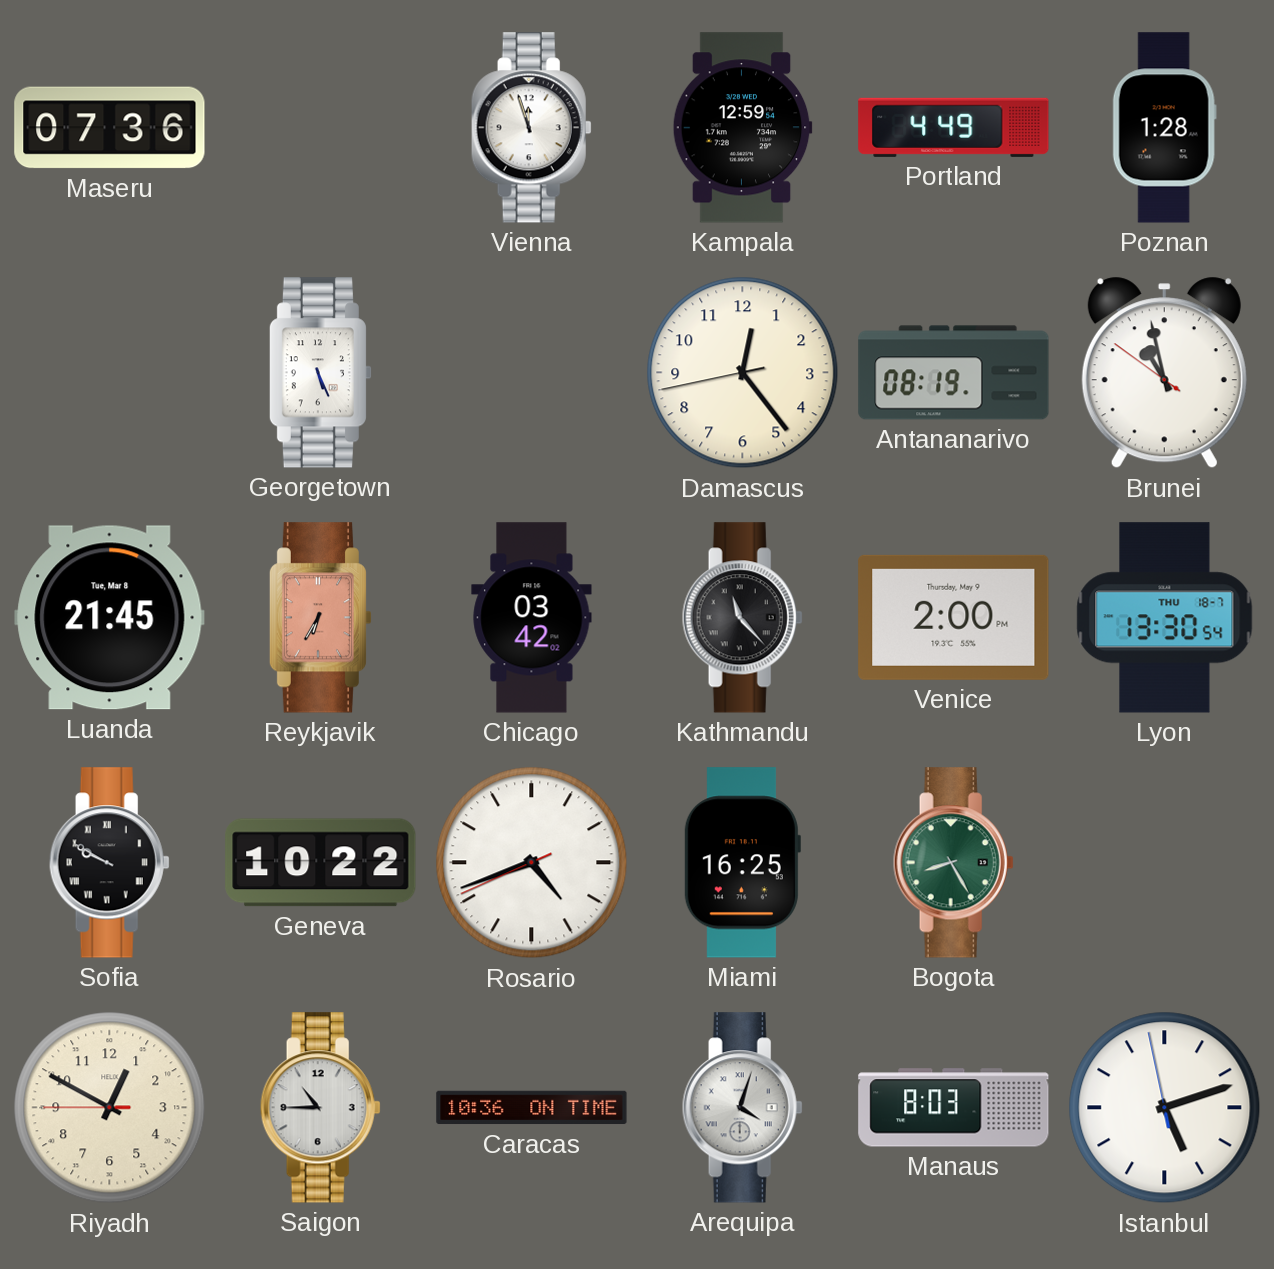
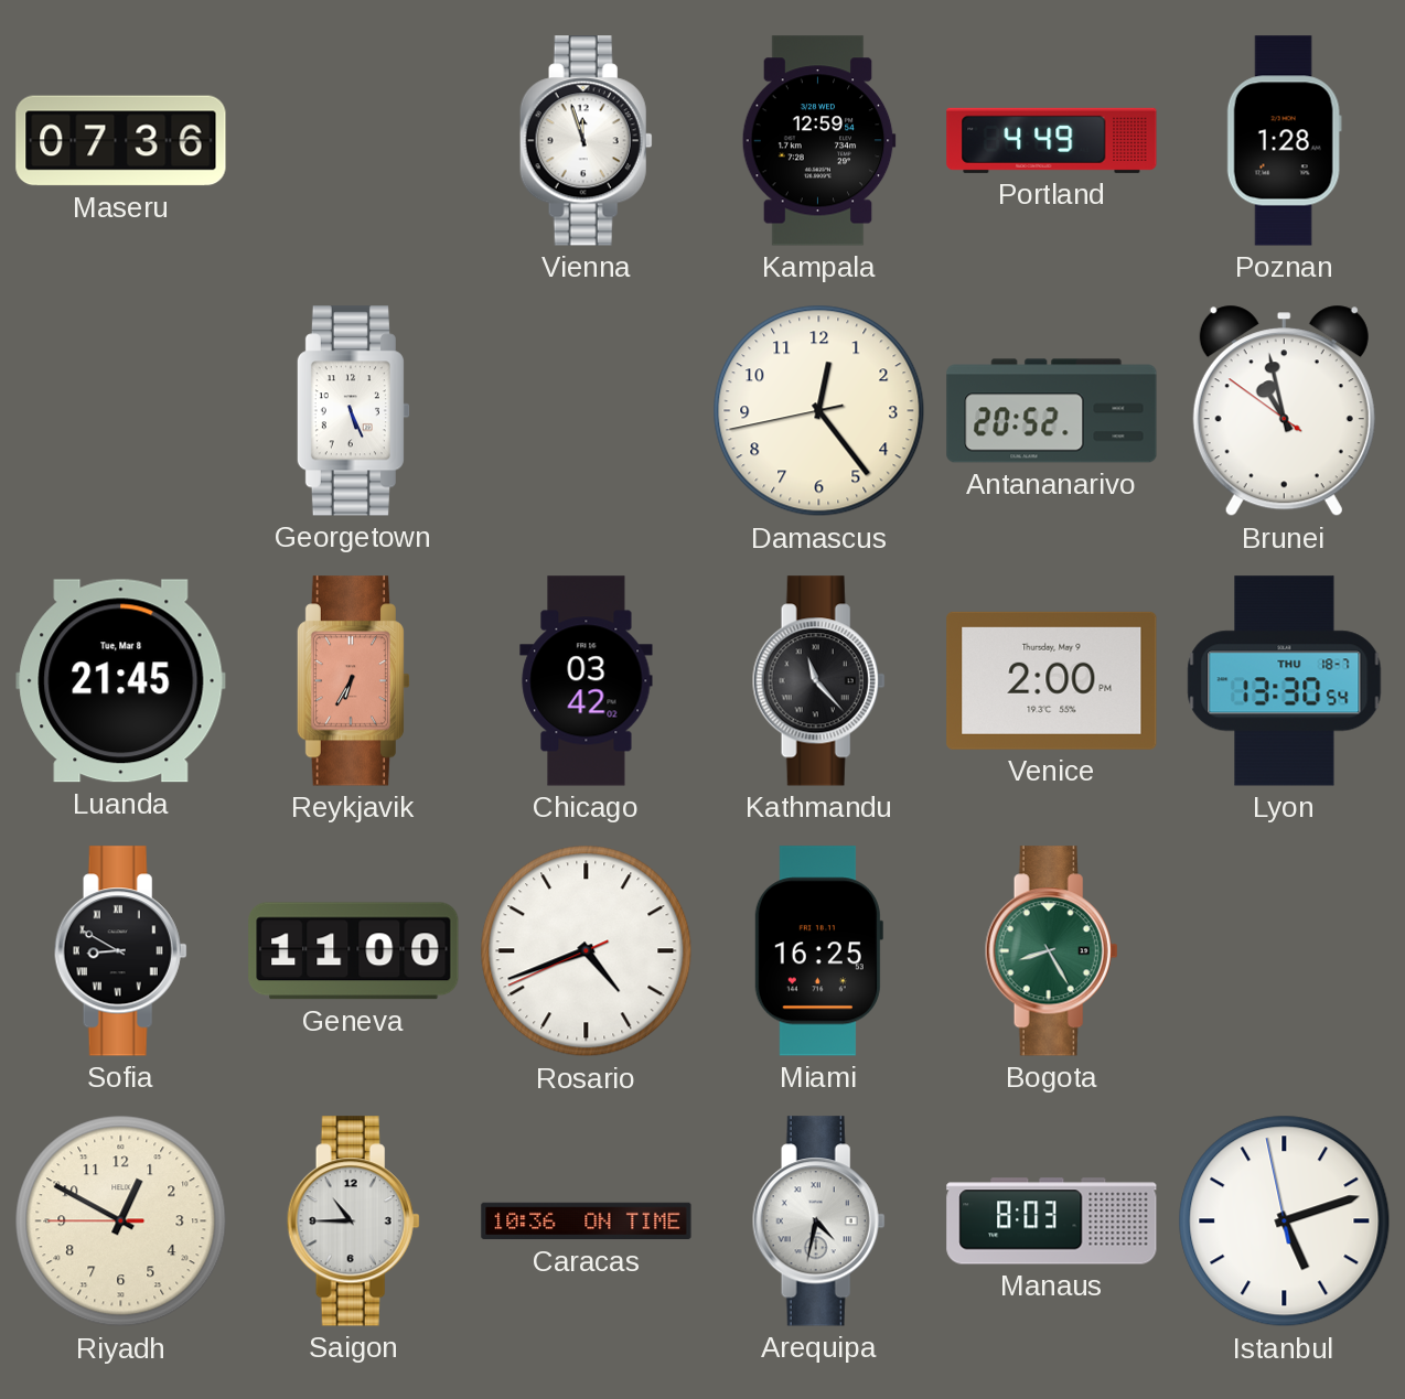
Antananarivo: 08:19 -> 20:52
Sofia: 9:50 -> 8:50
Geneva: 10:22 -> 11:00
Arequipa: 4:03 -> 4:32
